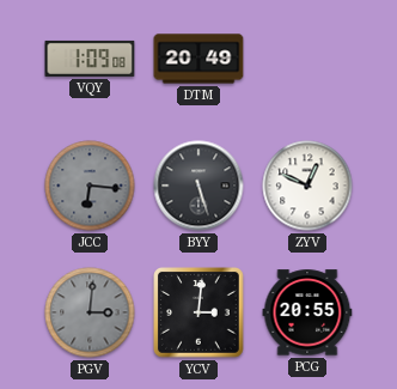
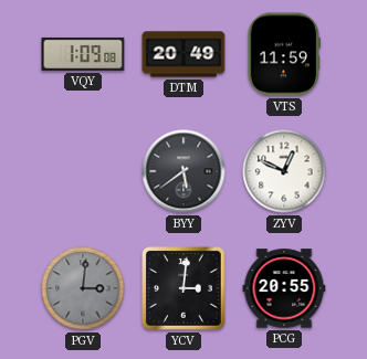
VTS: none -> 11:59
JCC: 6:16 -> none
BYY: 5:27 -> 5:39
